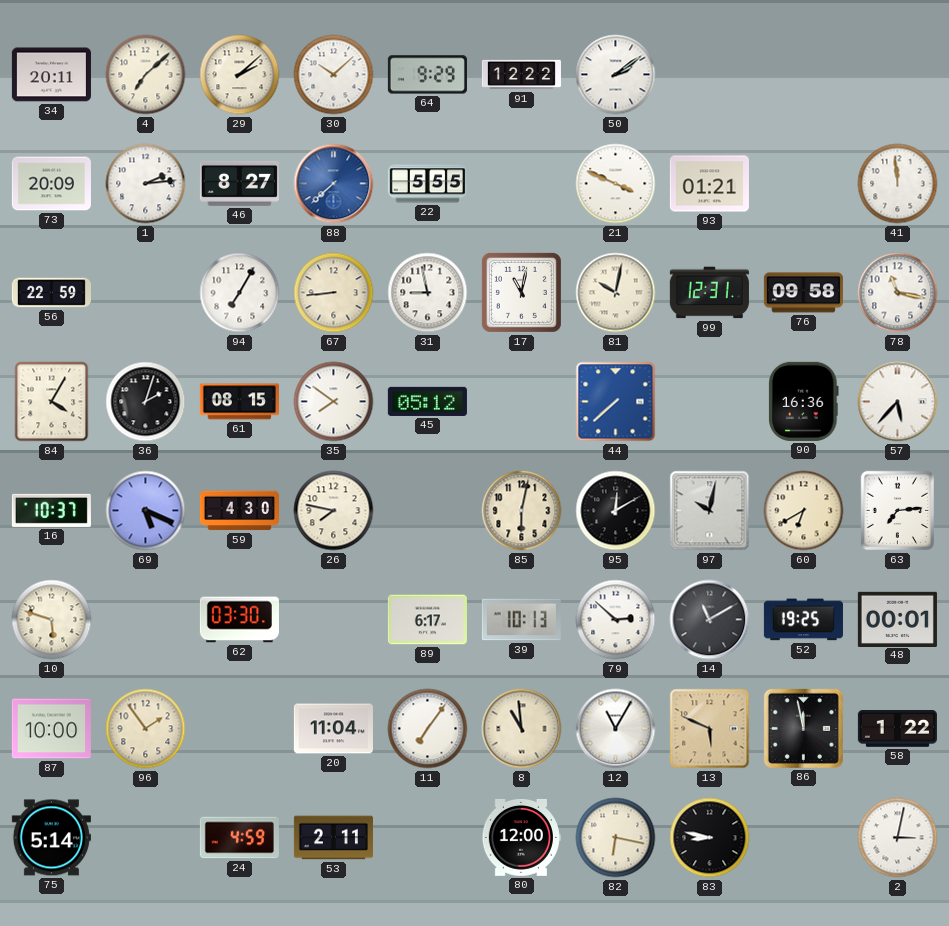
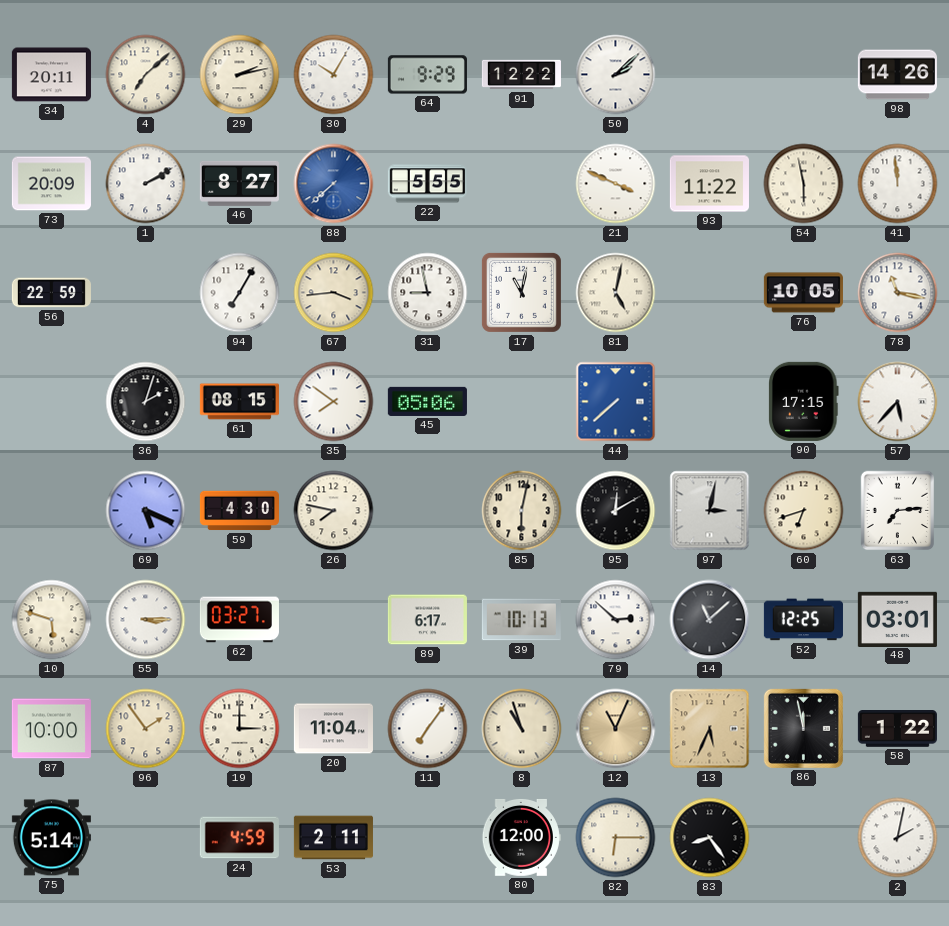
29: 2:08 -> 2:13
30: 10:08 -> 10:05
50: 2:09 -> 2:08
98: none -> 14:26
1: 2:14 -> 2:10
93: 01:21 -> 11:22
54: none -> 5:58
67: 8:44 -> 3:44
81: 10:02 -> 5:02
99: 12:31 -> none
76: 09:58 -> 10:05
84: 4:05 -> none
45: 05:12 -> 05:06
90: 16:36 -> 17:15
16: 10:37 -> none
97: 10:02 -> 3:02
60: 6:40 -> 6:42
55: none -> 3:15
62: 03:30 -> 03:27
14: 11:10 -> 11:08
52: 19:25 -> 12:25
48: 00:01 -> 03:01
19: none -> 3:00
8: 10:59 -> 10:57
12: 11:05 -> 11:04
12 dial: white -> champagne
13: 5:49 -> 5:34
82: 6:17 -> 6:15
83: 8:47 -> 8:24
2: 3:02 -> 2:02
